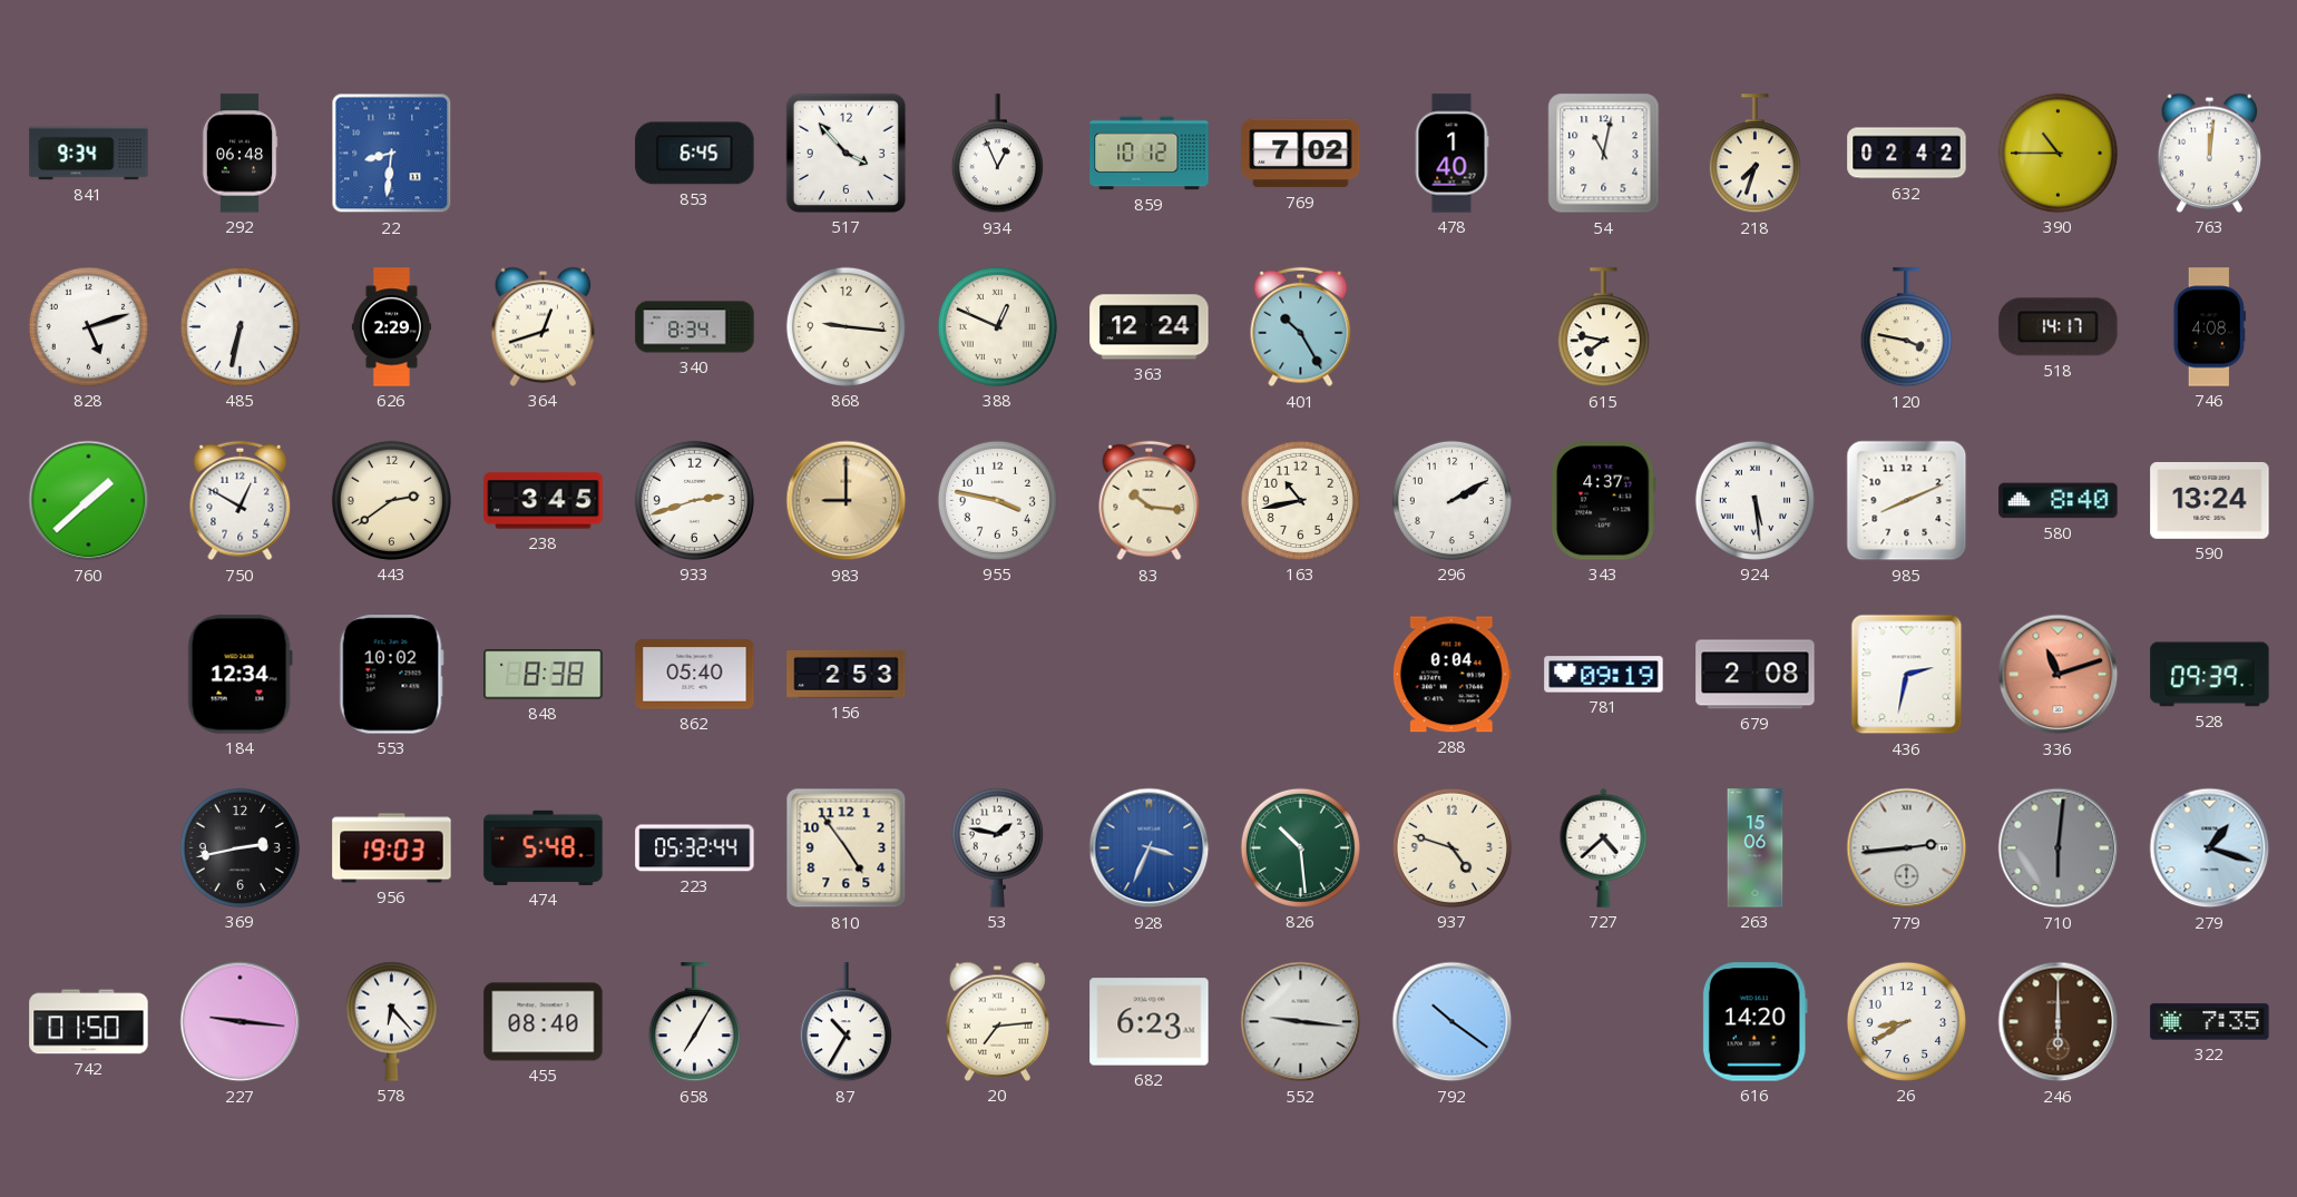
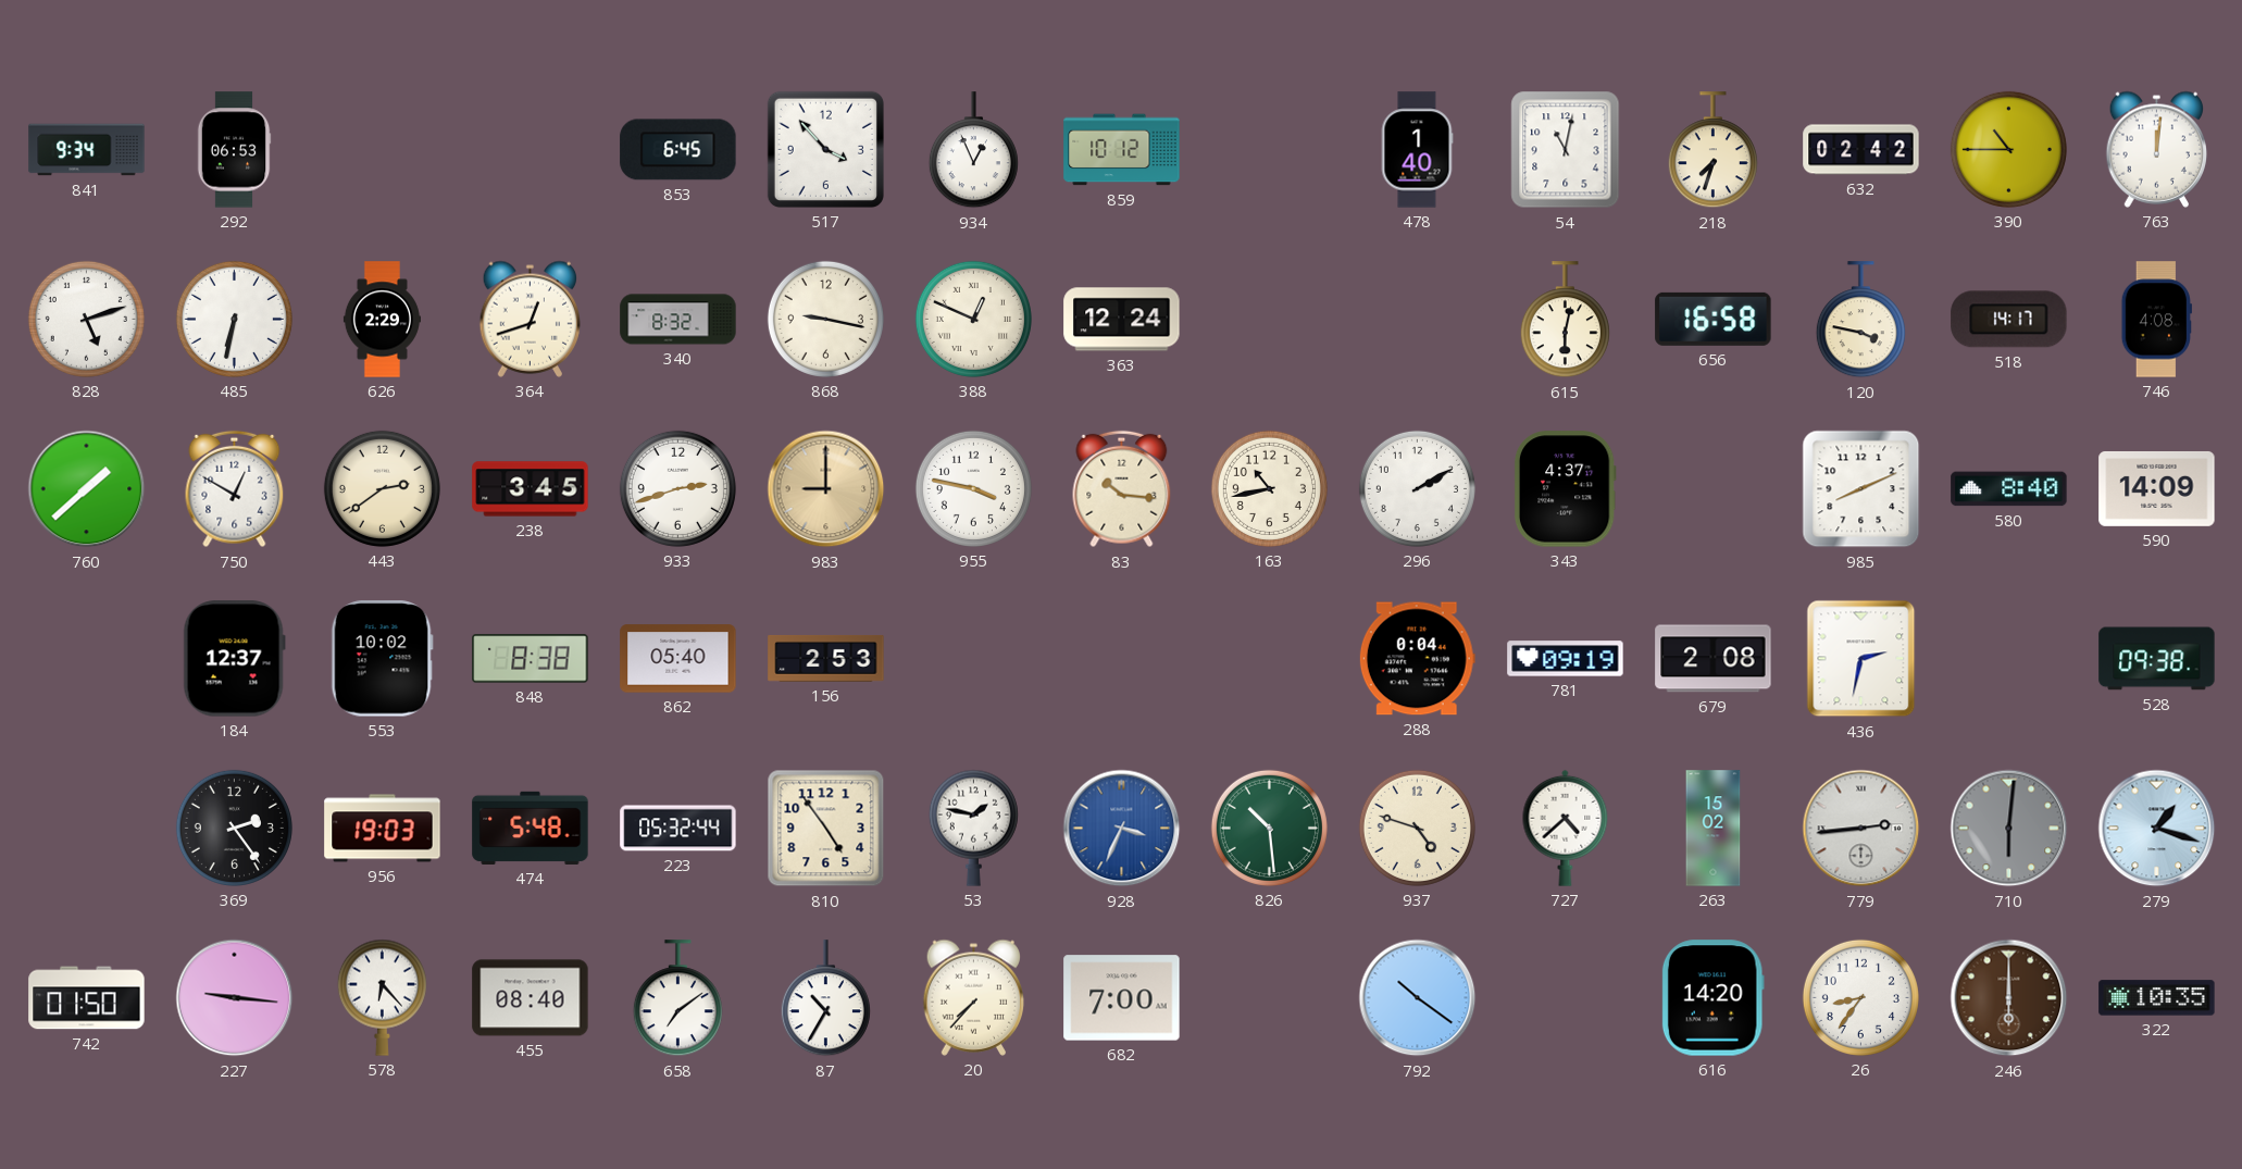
292: 06:48 -> 06:53
22: 8:31 -> none
769: 7:02 -> none
340: 8:34 -> 8:32
868: 9:16 -> 9:17
401: 10:25 -> none
615: 7:47 -> 6:02
656: none -> 16:58
924: 5:29 -> none
590: 13:24 -> 14:09
184: 12:34 -> 12:37
336: 11:12 -> none
528: 09:39 -> 09:38
369: 2:43 -> 2:24
263: 15:06 -> 15:02
658: 7:05 -> 7:09
20: 7:14 -> 7:37
682: 6:23 -> 7:00
552: 9:16 -> none
26: 8:40 -> 8:36
322: 7:35 -> 10:35
